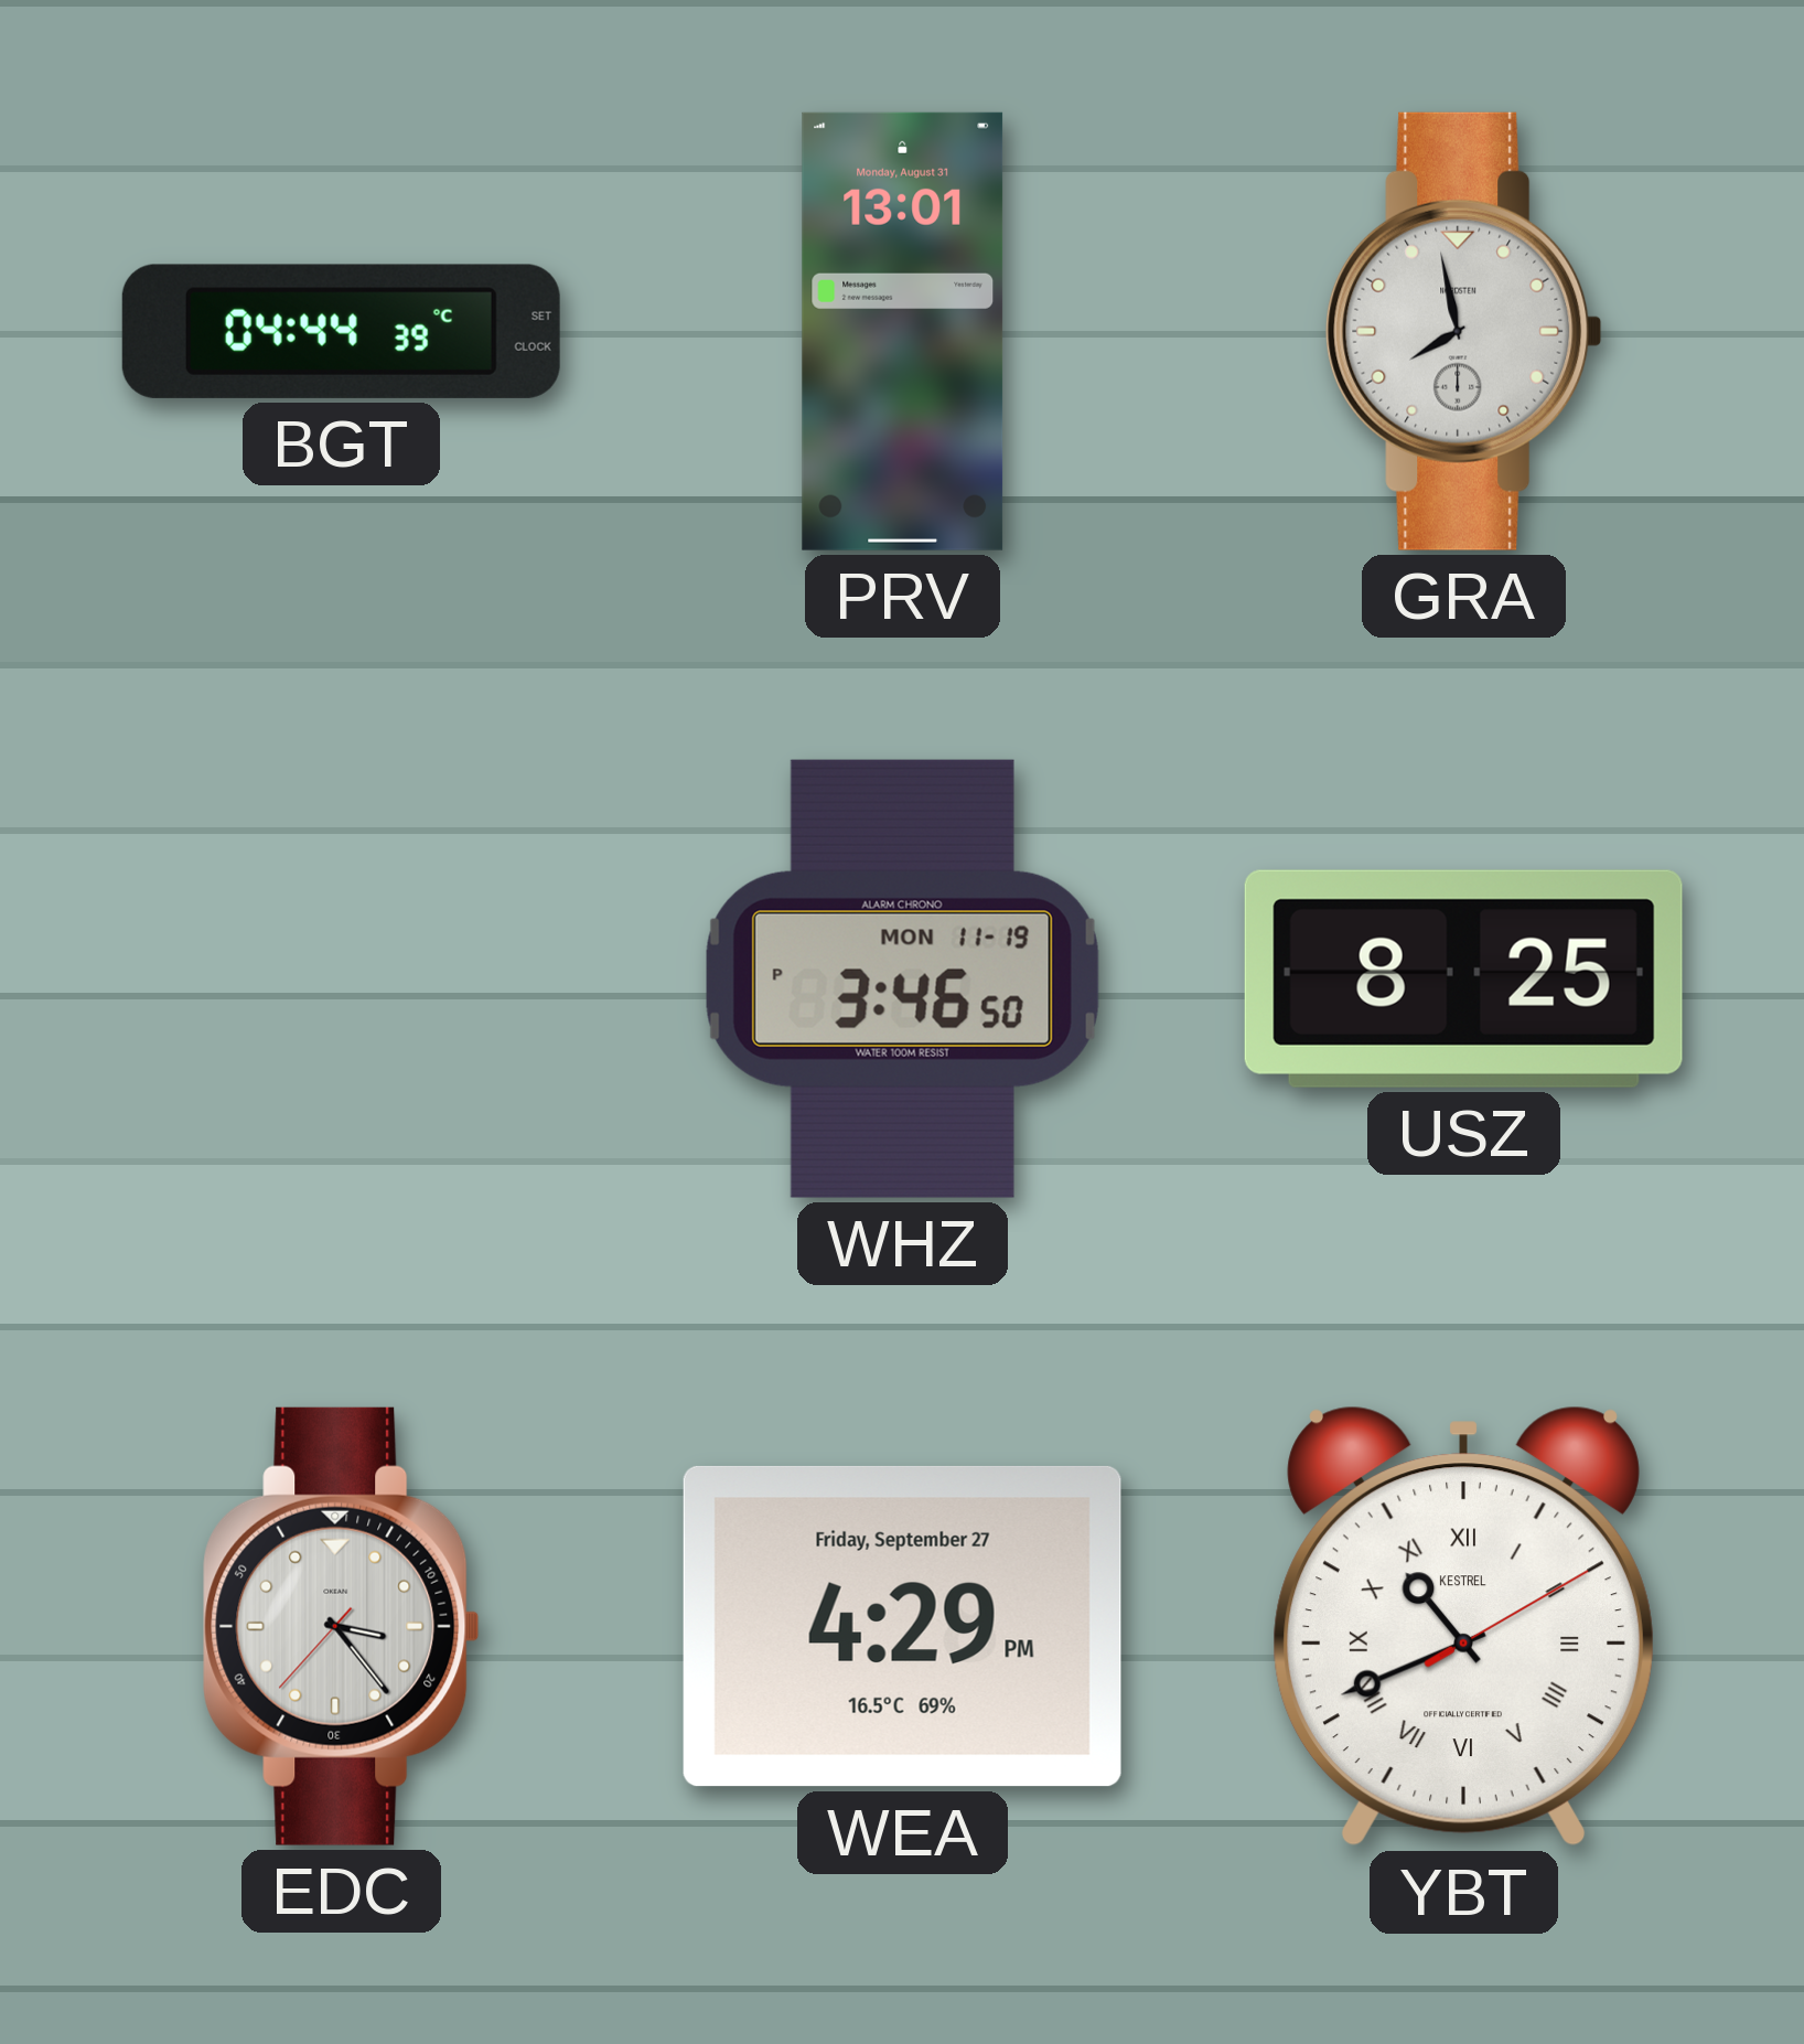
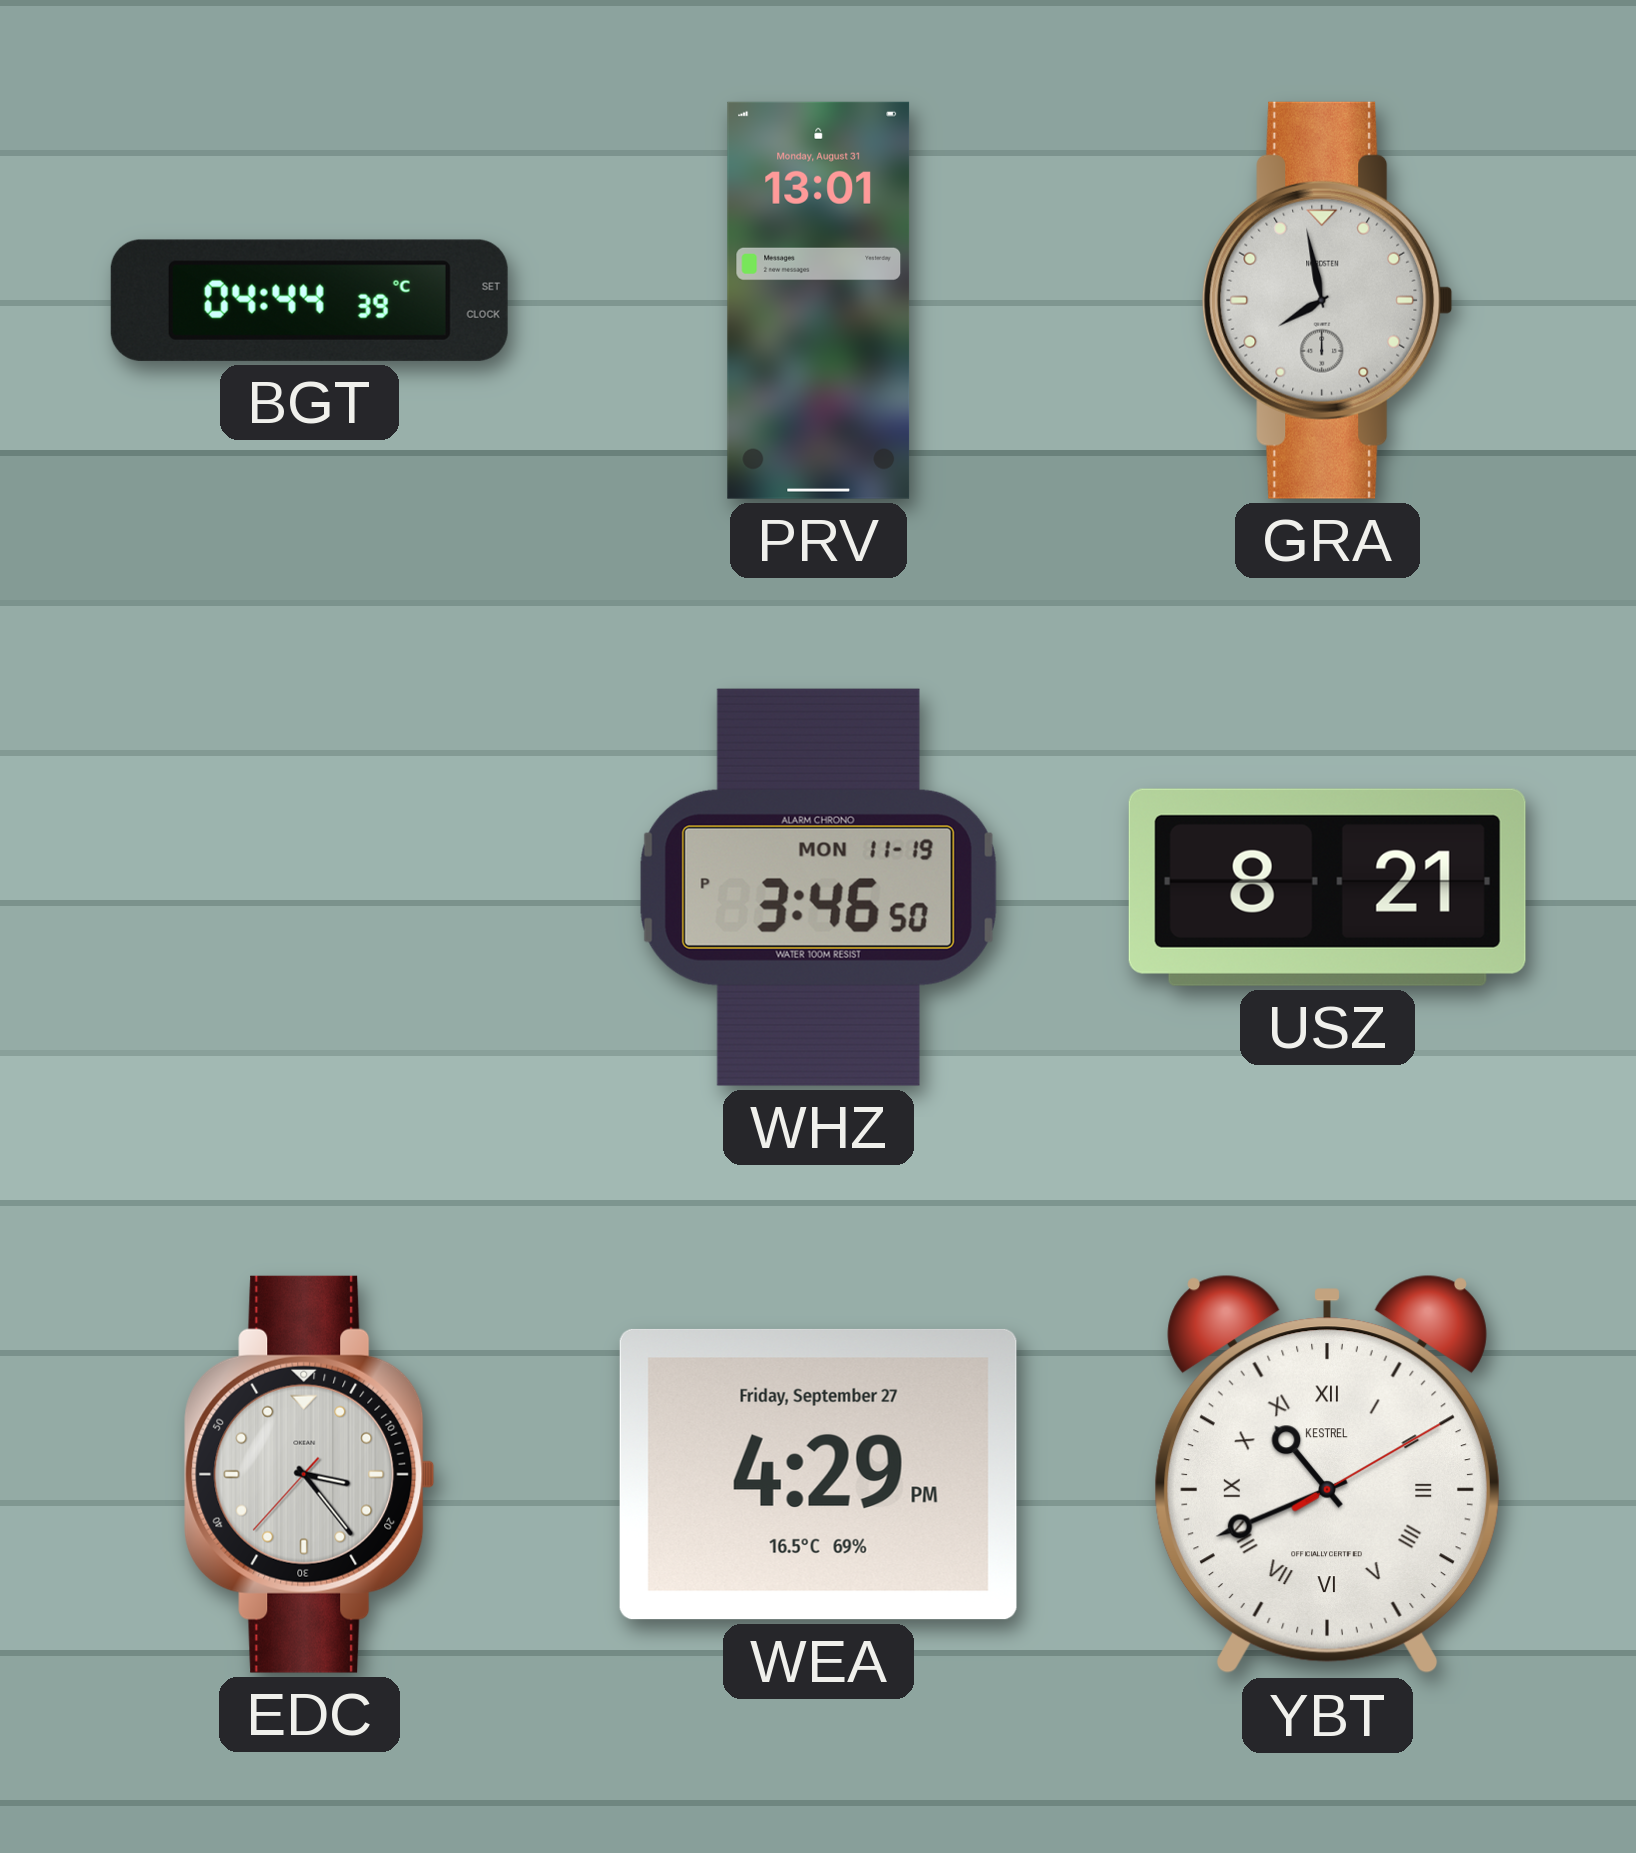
USZ: 8:25 -> 8:21
